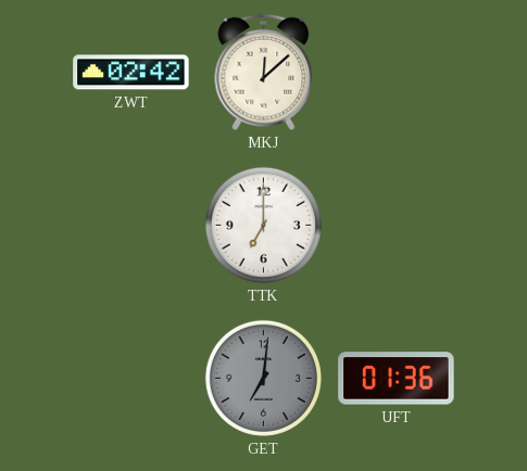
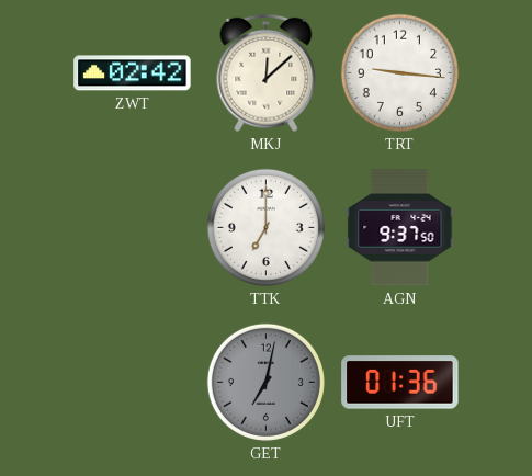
TRT: none -> 9:16
AGN: none -> 9:37
GET: 7:01 -> 7:02
